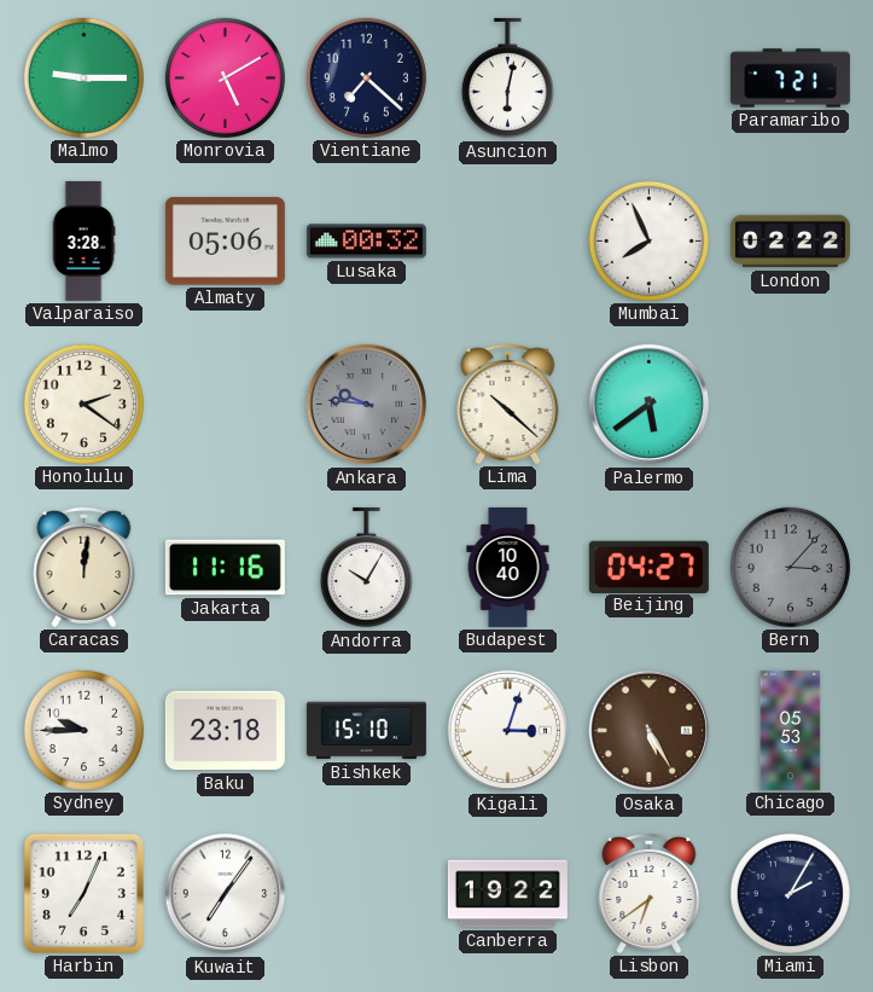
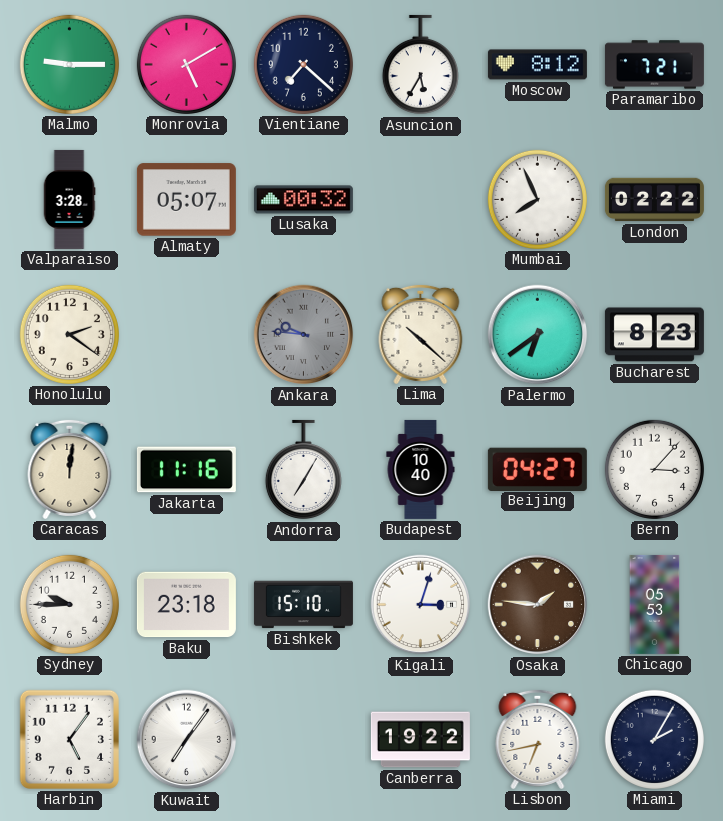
Asuncion: 6:02 -> 5:35
Moscow: none -> 8:12
Almaty: 05:06 -> 05:07
Palermo: 5:39 -> 6:39
Bucharest: none -> 8:23
Andorra: 10:05 -> 7:05
Bern dial: grey -> white
Osaka: 5:25 -> 1:46
Harbin: 7:04 -> 5:06
Lisbon: 6:39 -> 6:43
